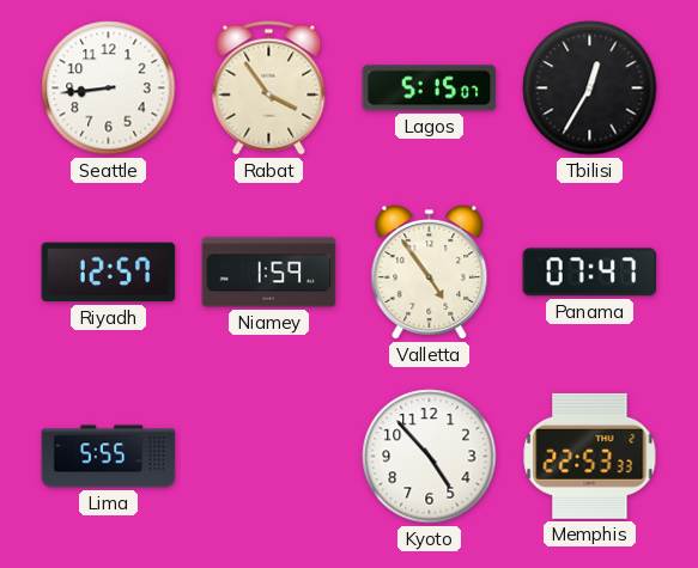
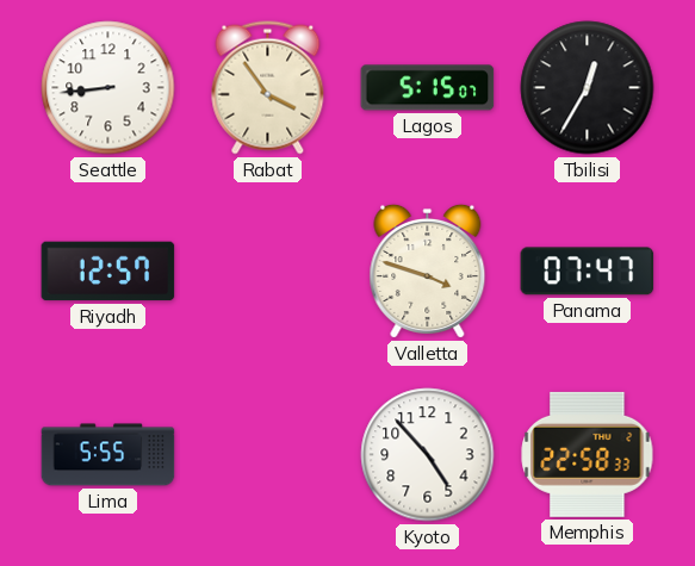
Niamey: 1:59 -> none
Valletta: 4:54 -> 3:48
Memphis: 22:53 -> 22:58
